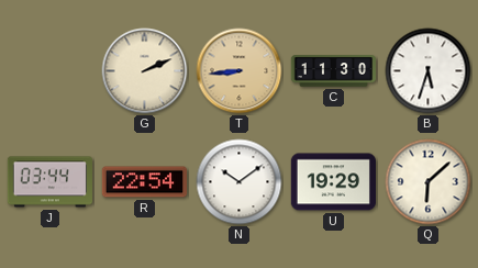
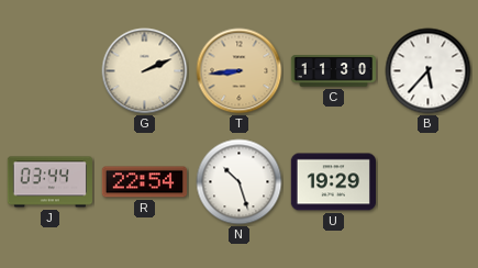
B: 5:33 -> 5:37
N: 10:09 -> 10:27
Q: 6:08 -> none
